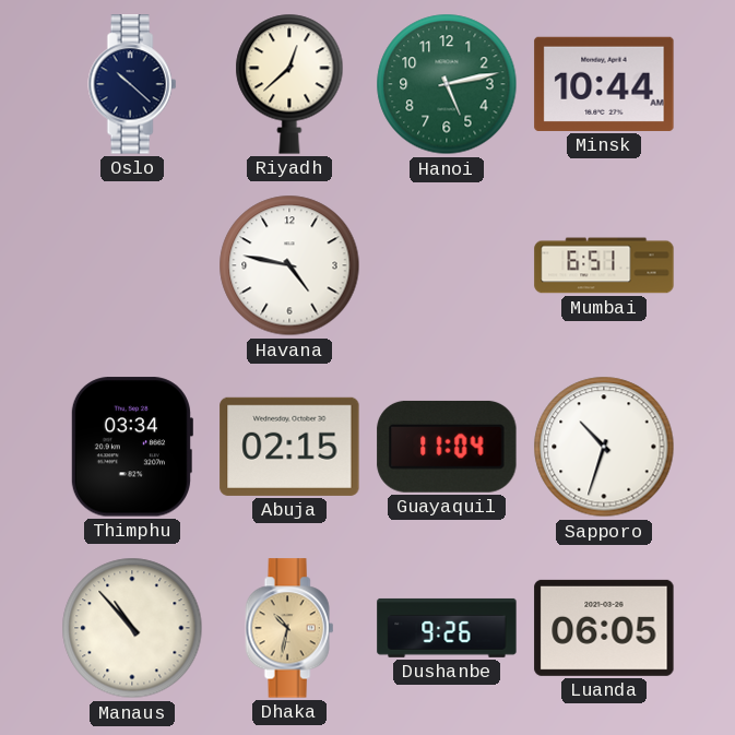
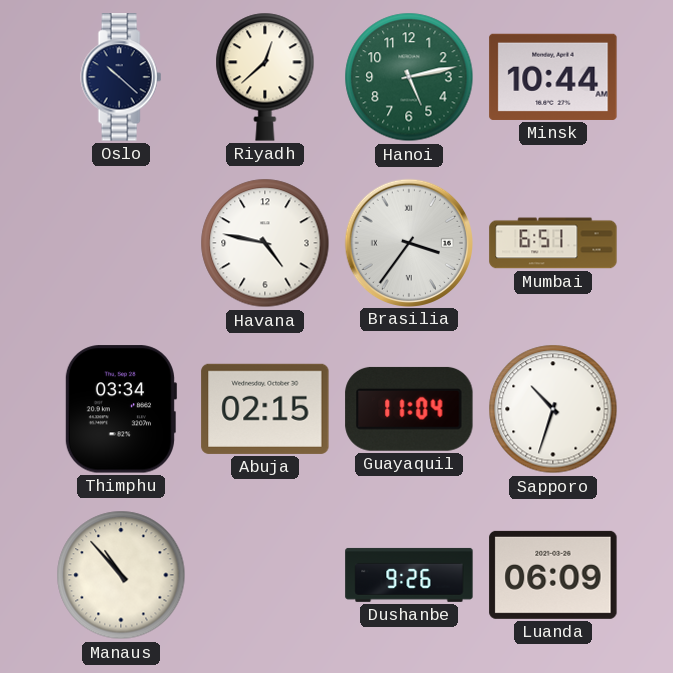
Brasilia: none -> 3:36
Dhaka: 10:32 -> none
Luanda: 06:05 -> 06:09
